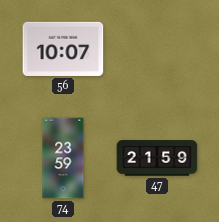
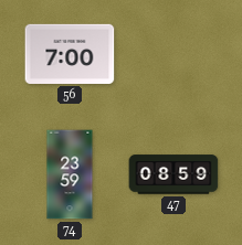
56: 10:07 -> 7:00
47: 21:59 -> 08:59
